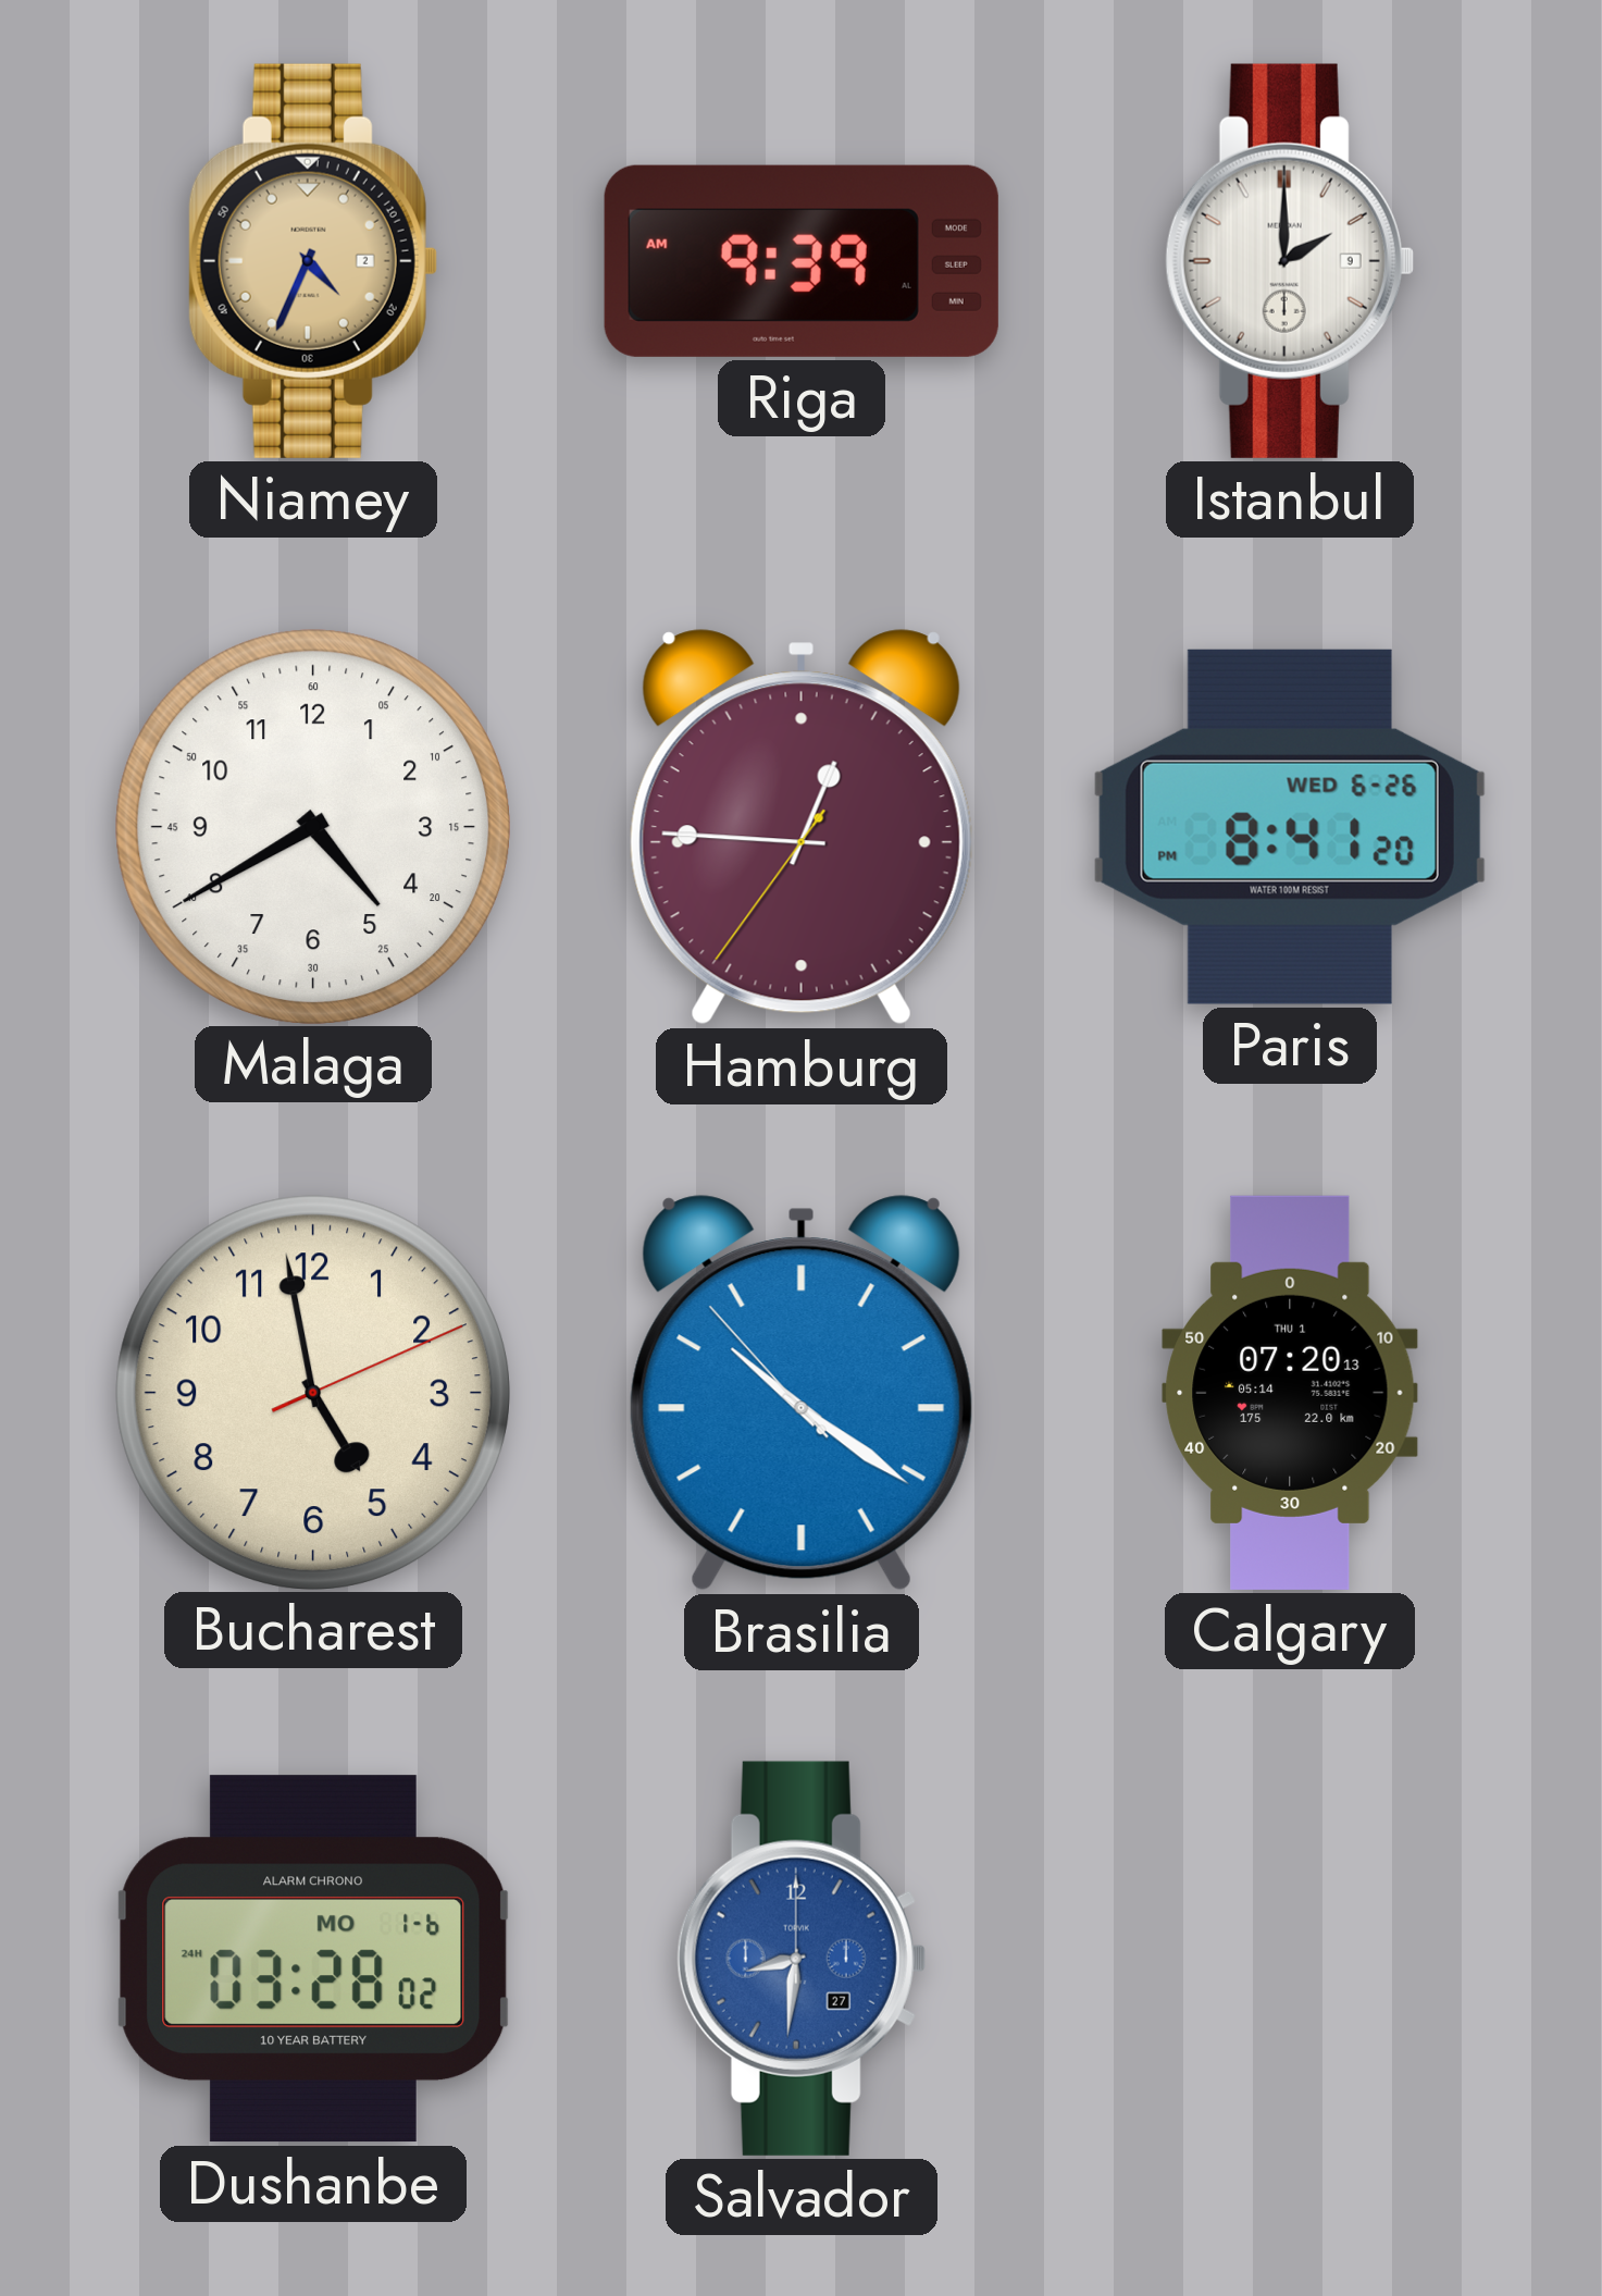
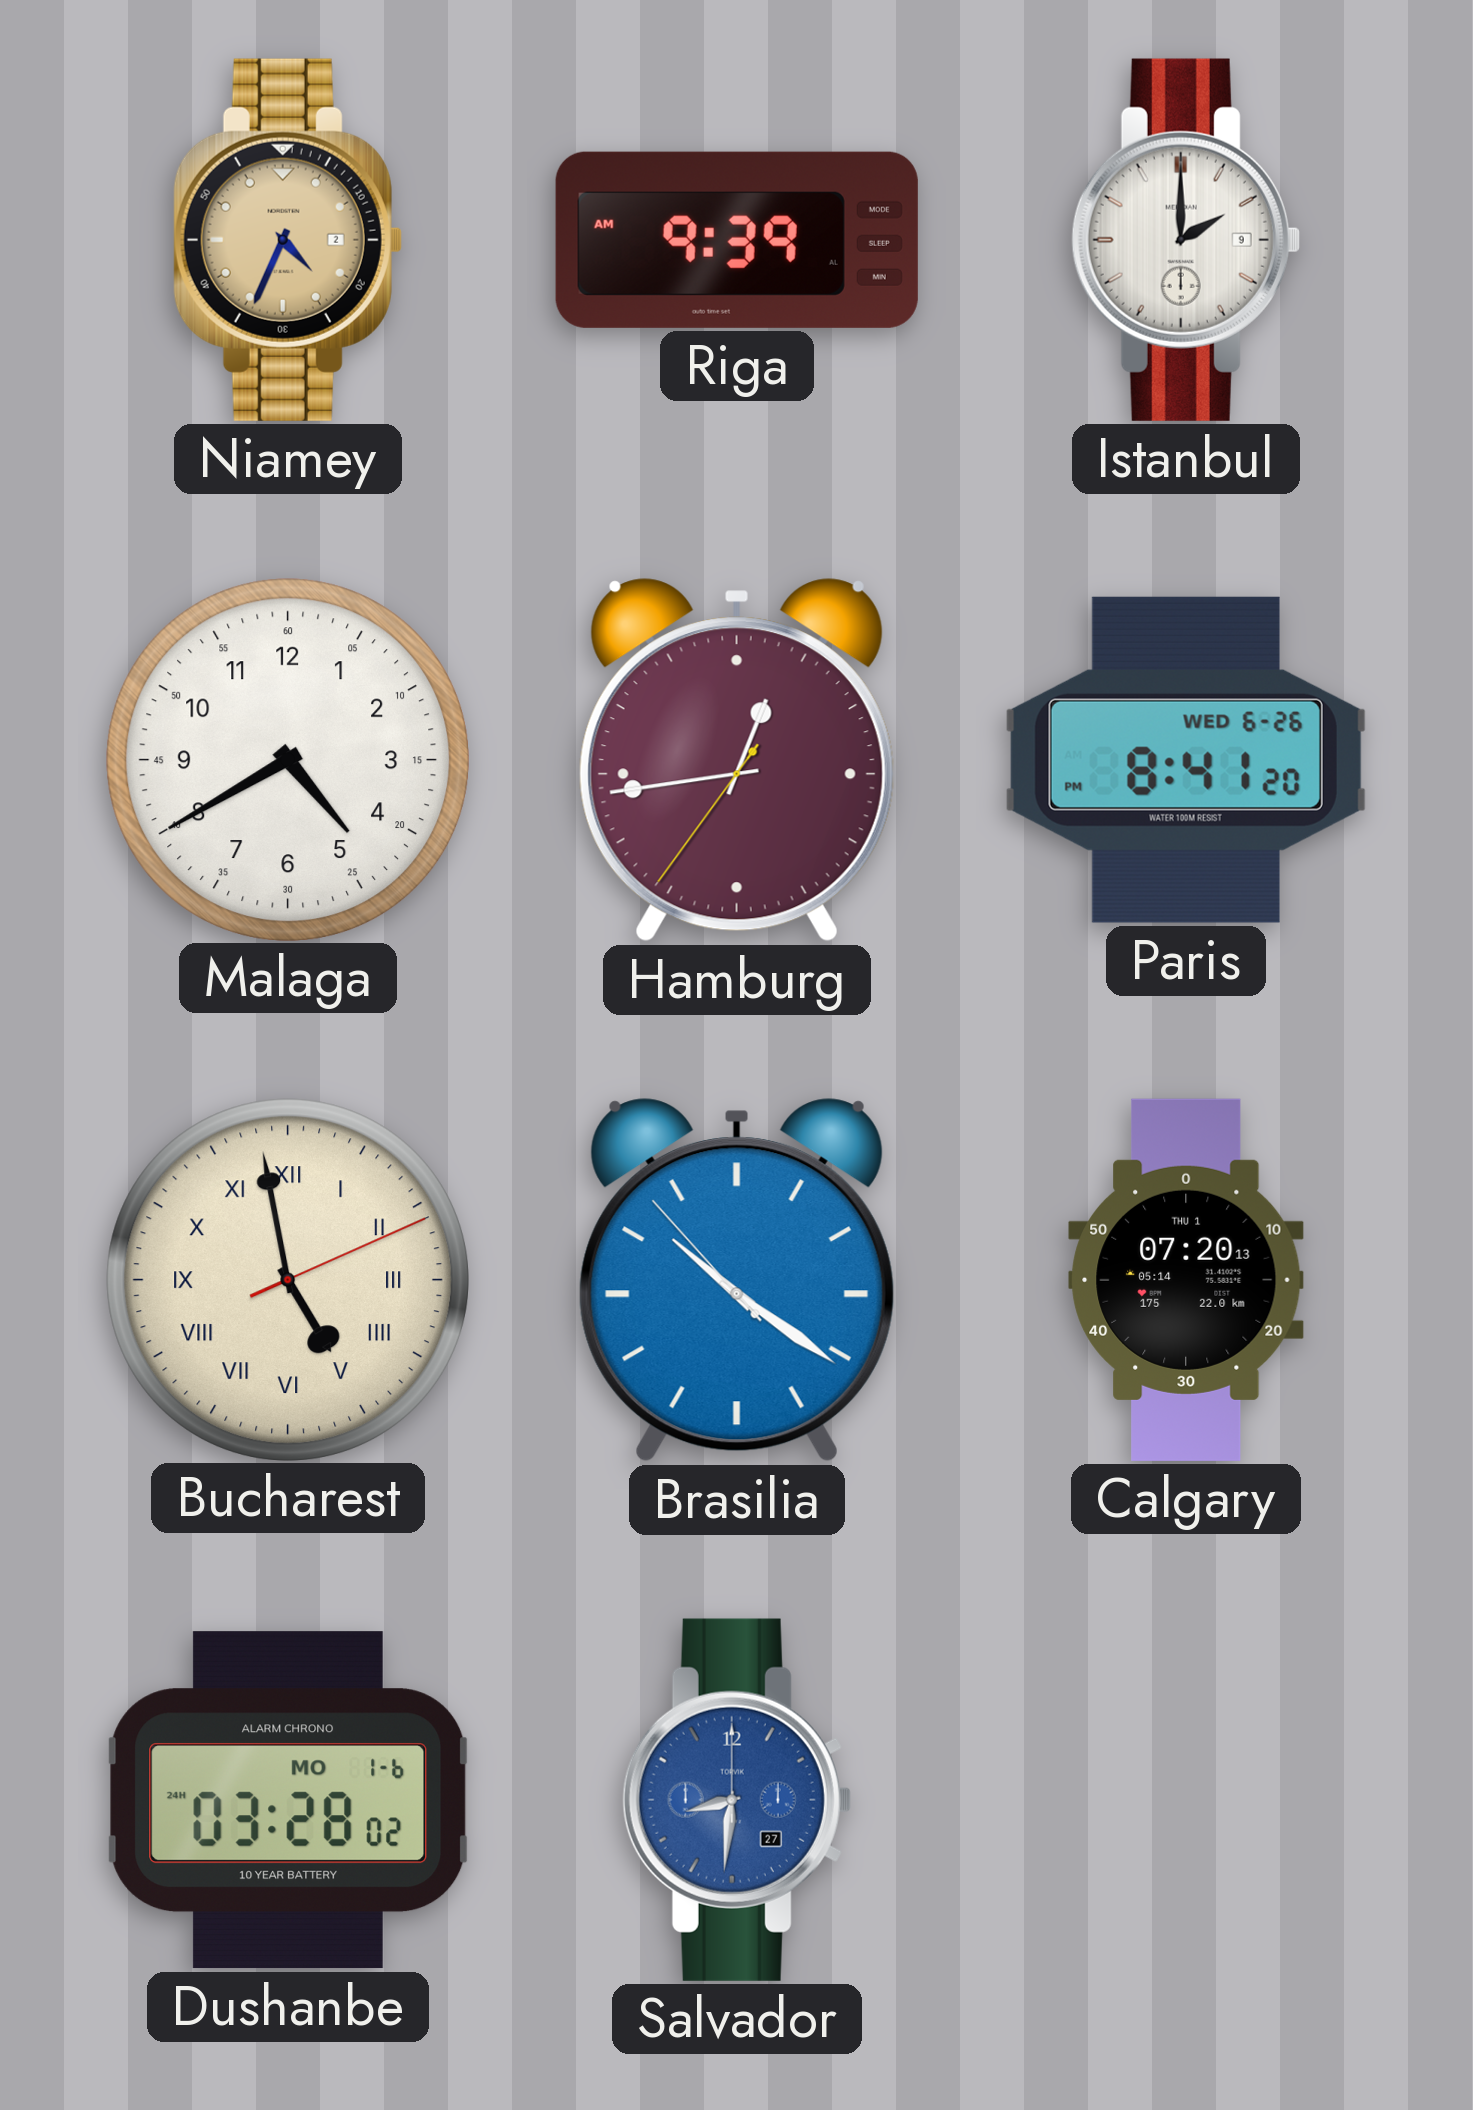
Hamburg: 12:45 -> 12:43
Bucharest numerals: Arabic -> Roman
